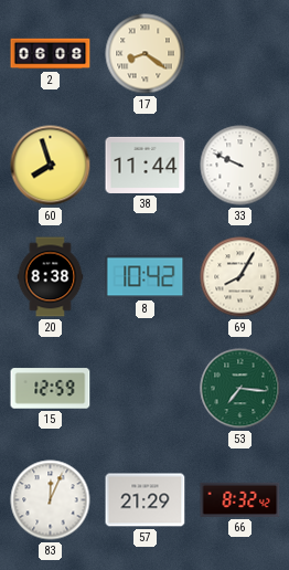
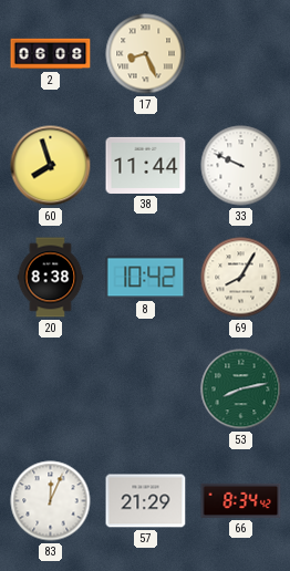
17: 8:21 -> 8:26
15: 12:59 -> none
53: 7:16 -> 8:13
66: 8:32 -> 8:34
